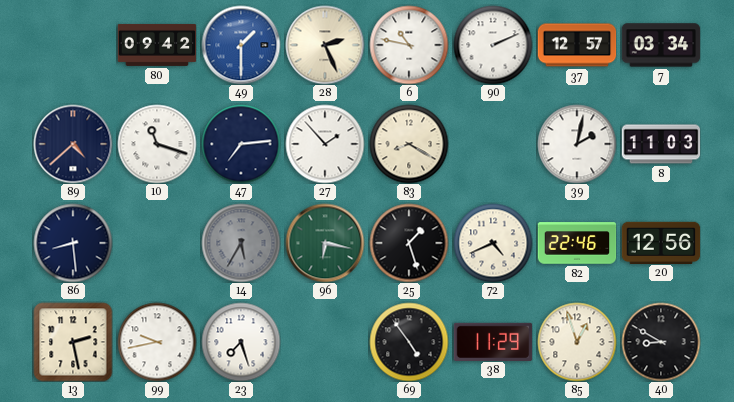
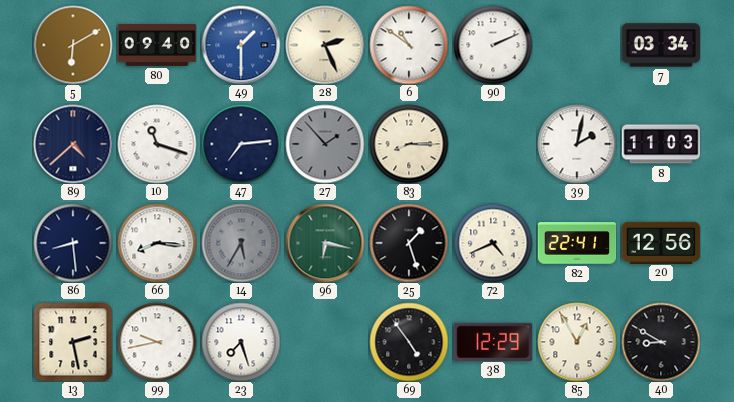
5: none -> 6:10
80: 09:42 -> 09:40
6: 10:47 -> 10:51
37: 12:57 -> none
27 dial: white -> grey
83: 8:20 -> 8:15
66: none -> 8:16
82: 22:46 -> 22:41
38: 11:29 -> 12:29
85: 12:57 -> 12:55
